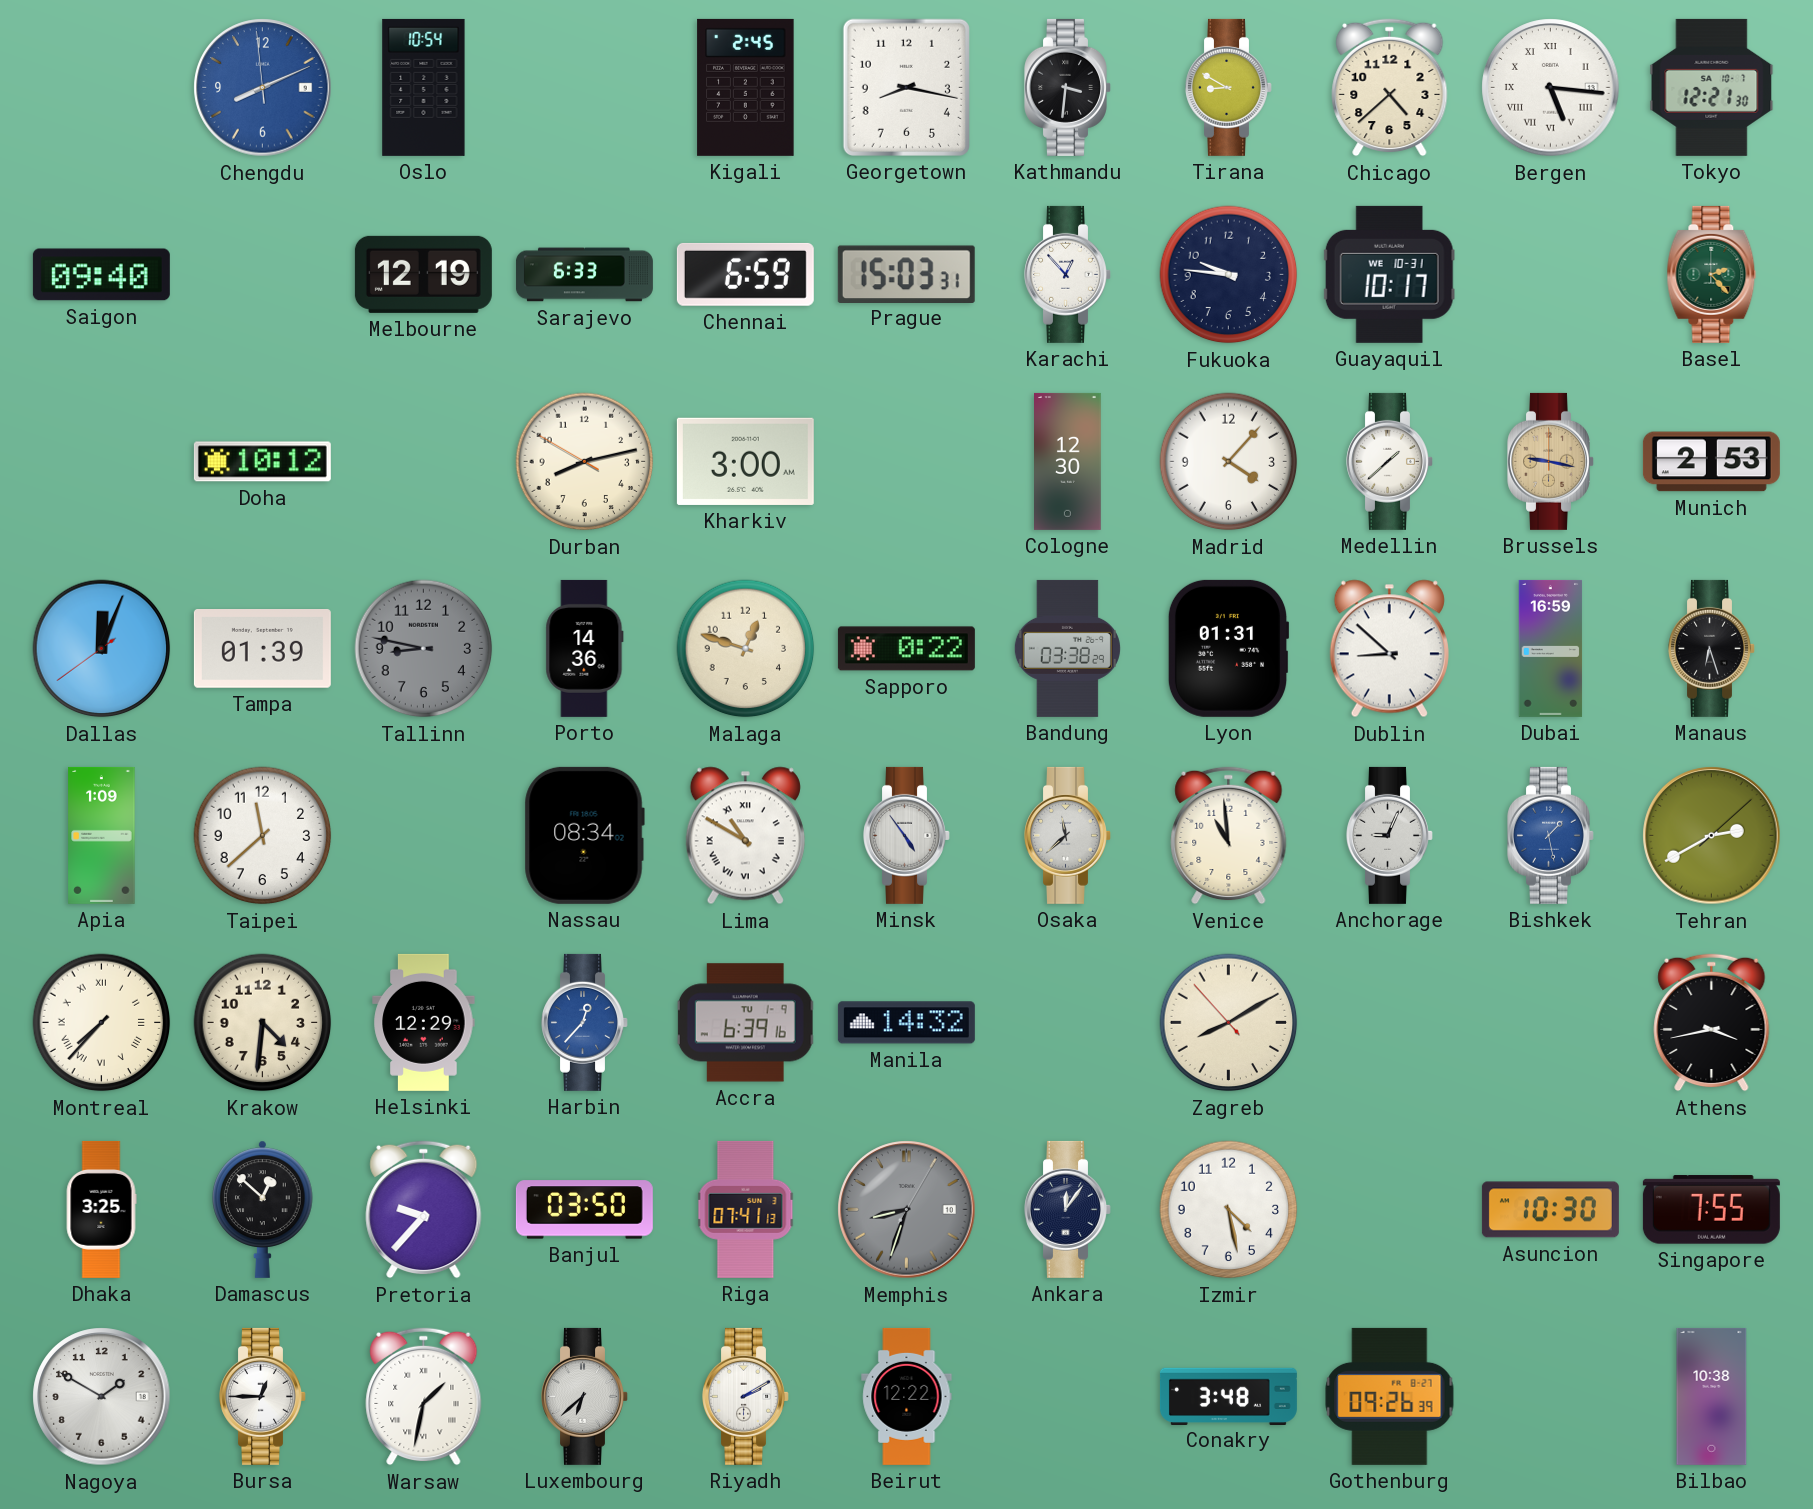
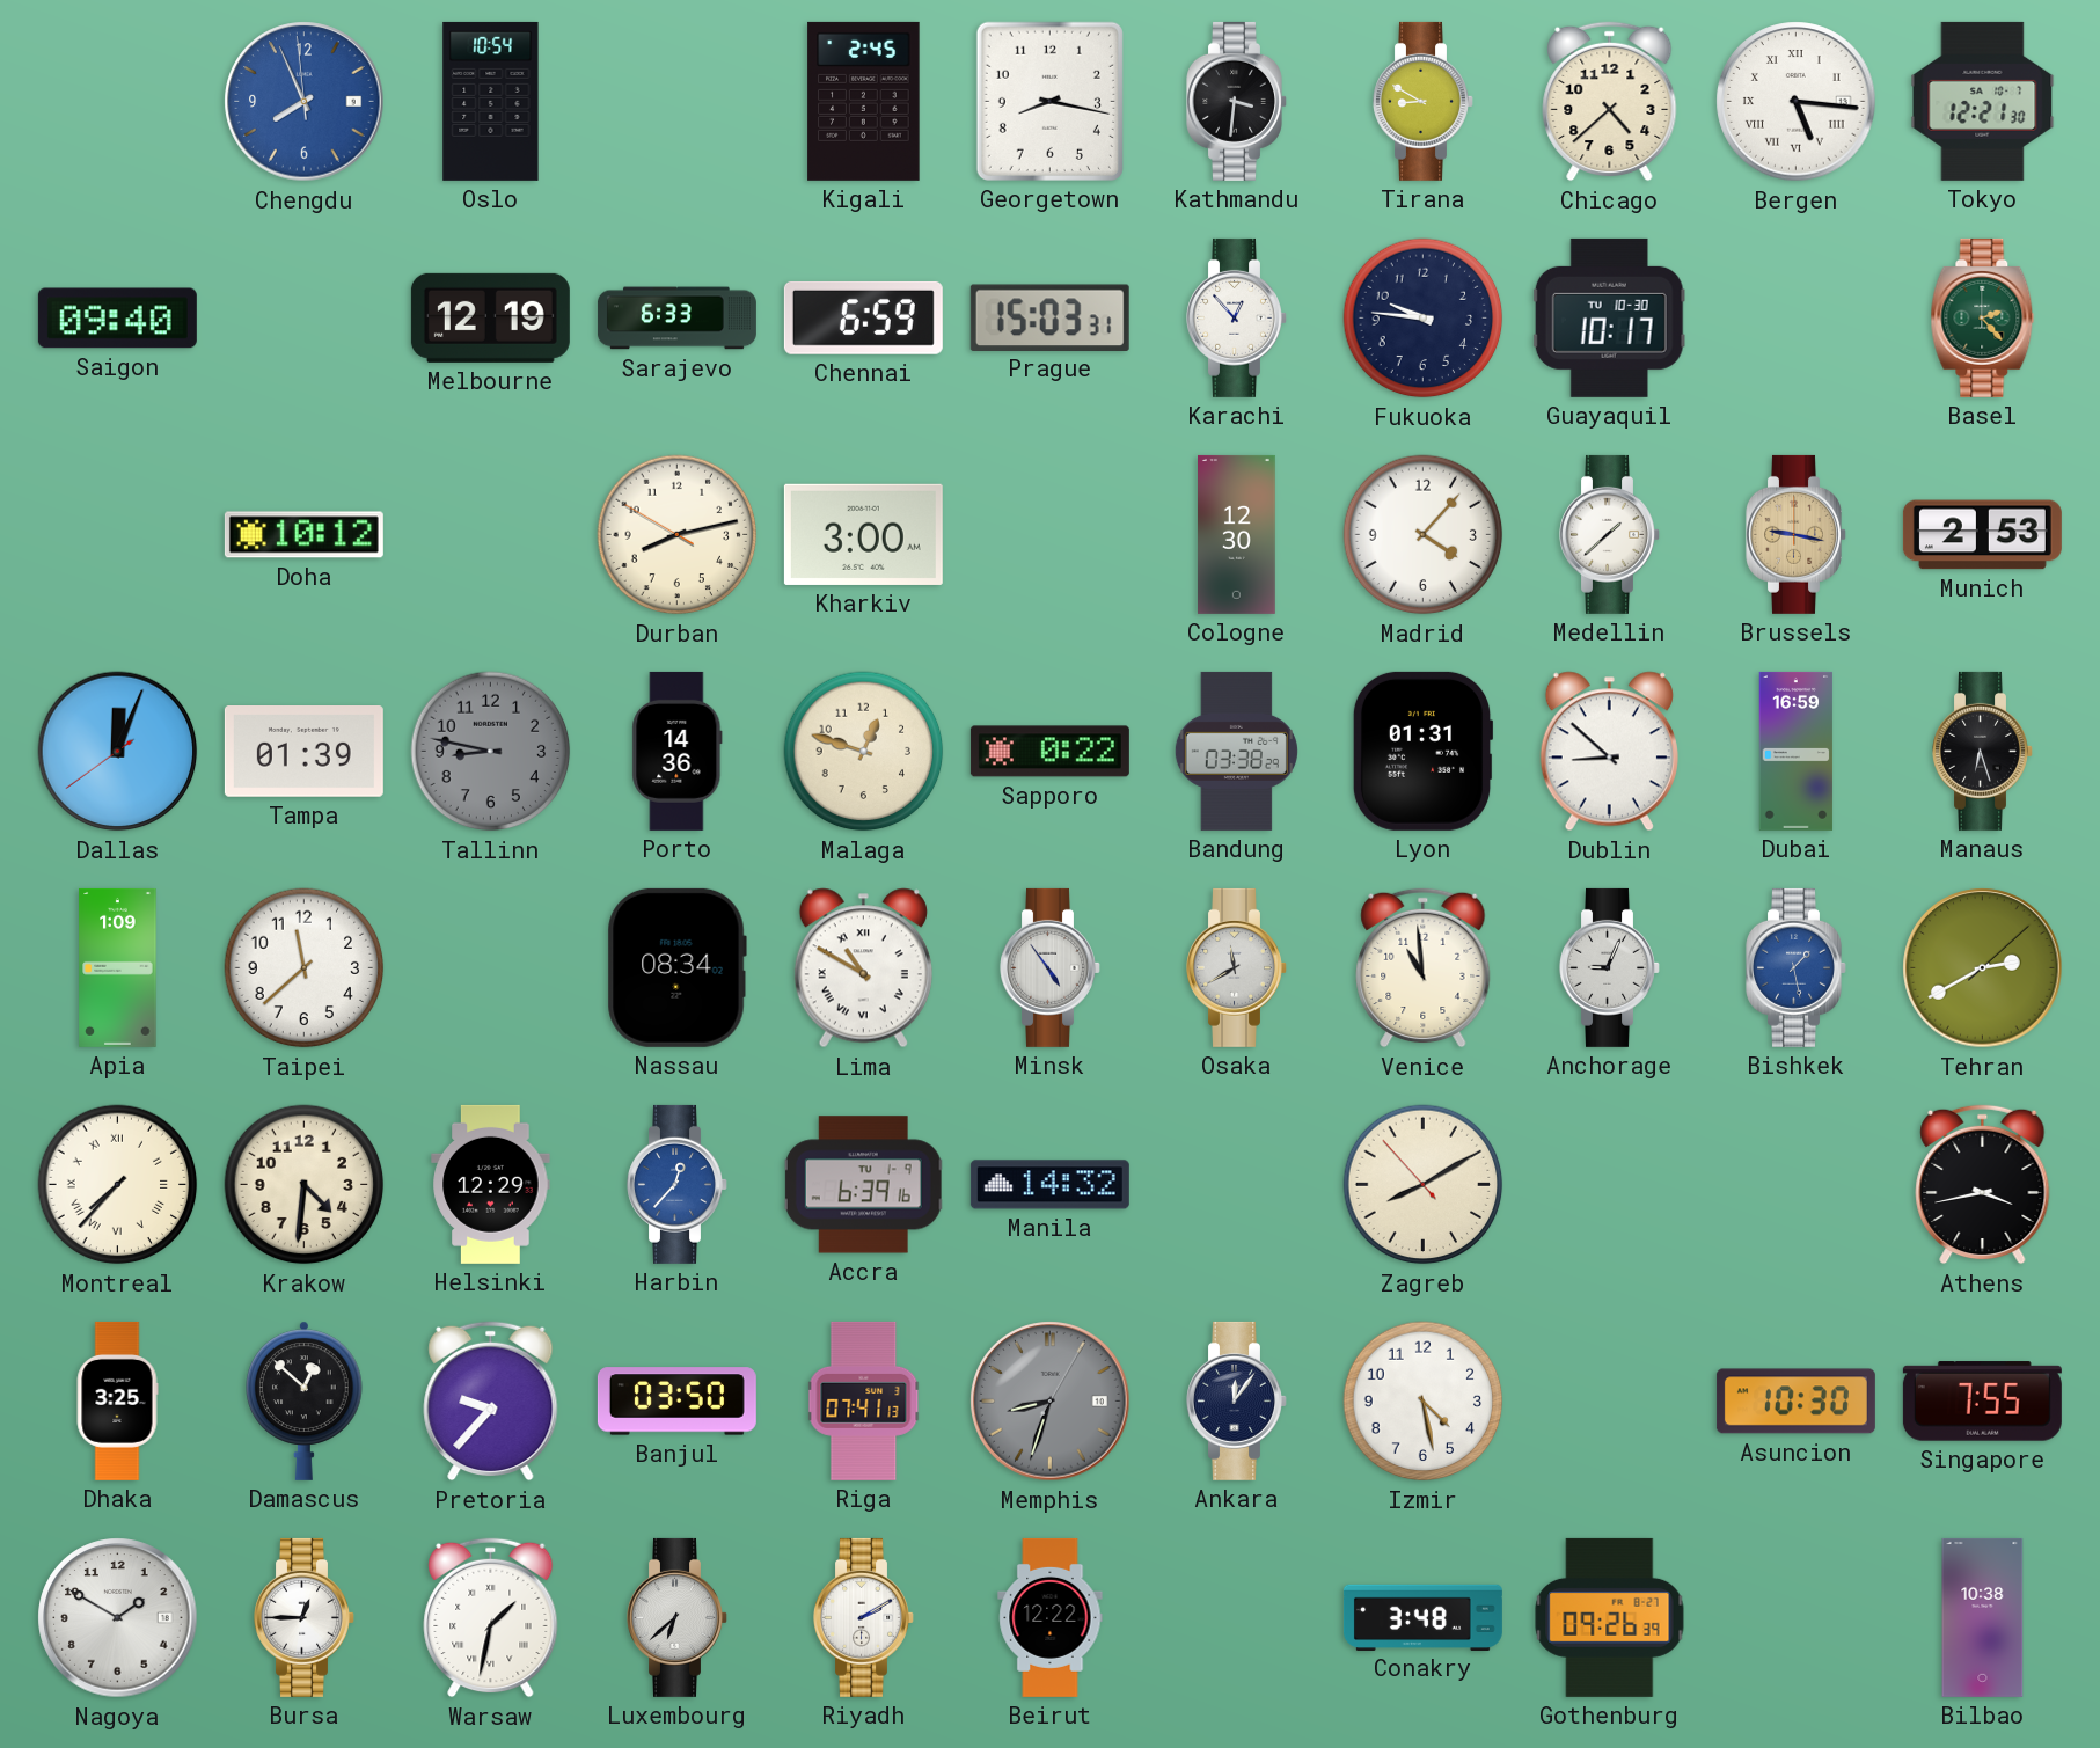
Chengdu: 8:10 -> 7:55
Guayaquil date: WE 10-31 -> TU 10-30
Osaka: 11:38 -> 11:40
